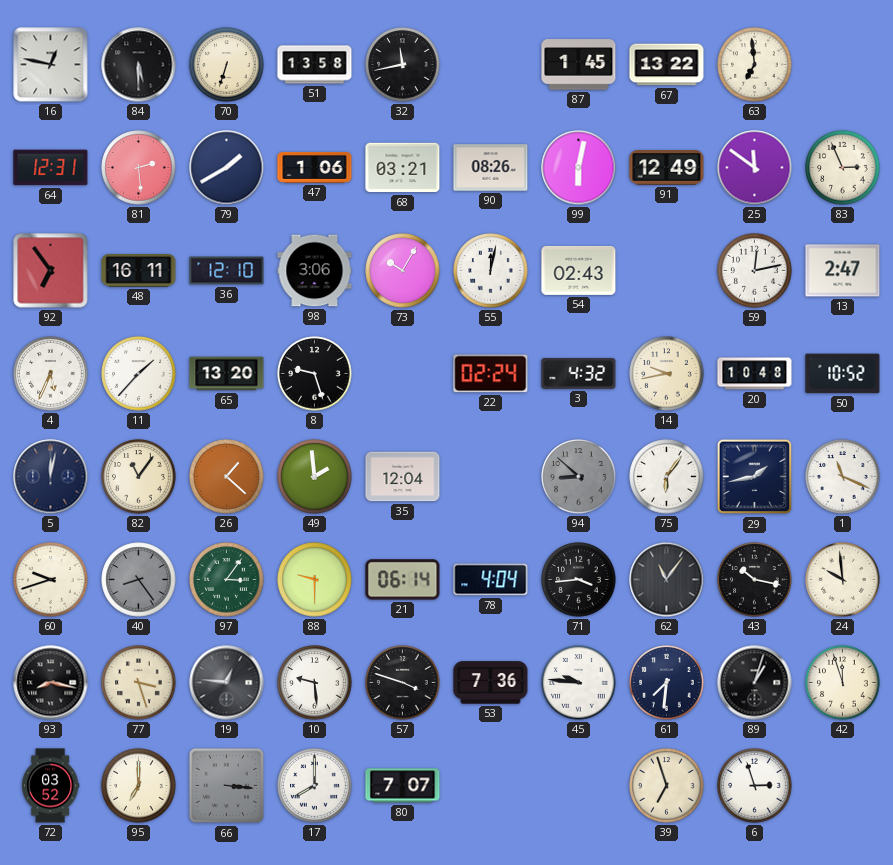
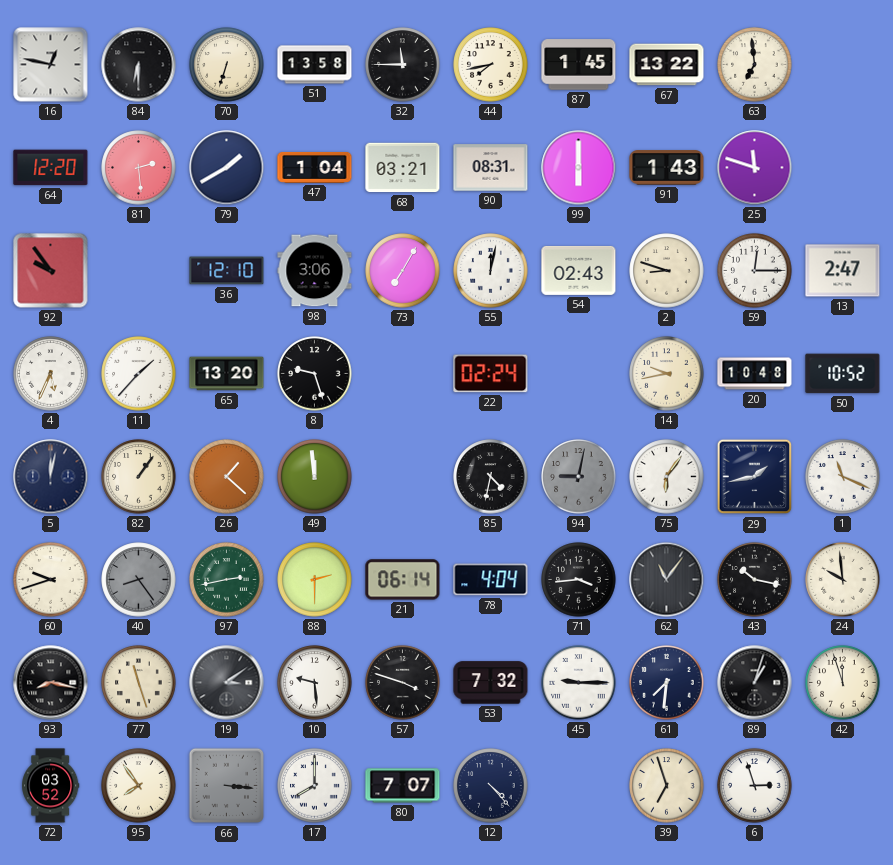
84: 5:30 -> 6:30
32: 11:43 -> 11:45
44: none -> 7:43
64: 12:31 -> 12:20
47: 1:06 -> 1:04
90: 08:26 -> 08:31
99: 6:02 -> 6:00
91: 12:49 -> 1:43
25: 11:51 -> 11:48
83: 2:56 -> none
92: 6:54 -> 9:54
48: 16:11 -> none
73: 10:05 -> 7:05
2: none -> 8:48
59: 12:13 -> 12:15
3: 4:32 -> none
82: 11:06 -> 1:06
49: 1:59 -> 11:59
35: 12:04 -> none
85: none -> 4:32
94: 8:52 -> 9:02
97: 3:06 -> 2:43
88: 9:30 -> 2:30
77: 3:27 -> 11:27
19: 12:46 -> 3:09
53: 7:36 -> 7:32
45: 9:46 -> 9:15
95: 7:00 -> 7:54
12: none -> 4:23
